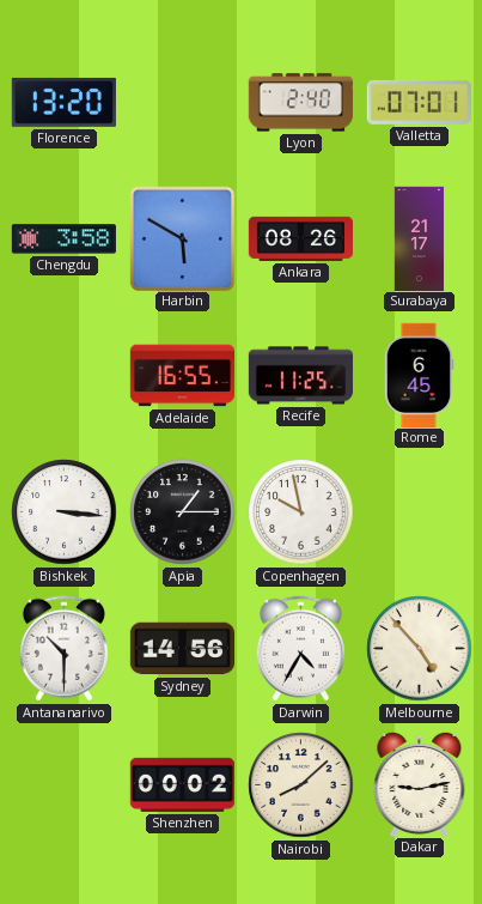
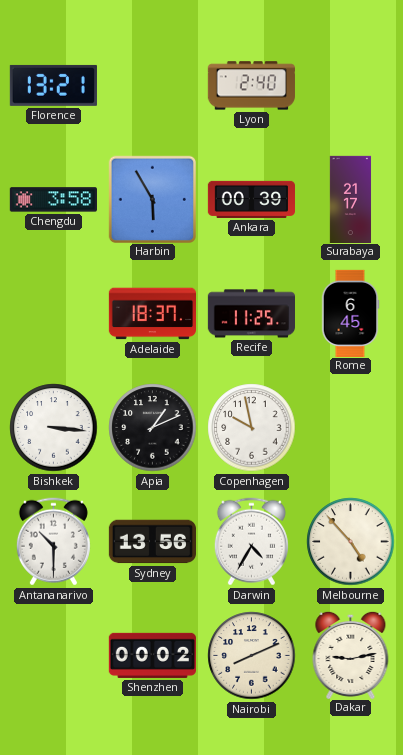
Florence: 13:20 -> 13:21
Valletta: 07:01 -> none
Harbin: 5:50 -> 5:55
Ankara: 08:26 -> 00:39
Adelaide: 16:55 -> 18:37
Apia: 1:15 -> 1:11
Sydney: 14:56 -> 13:56
Nairobi: 8:08 -> 8:11
